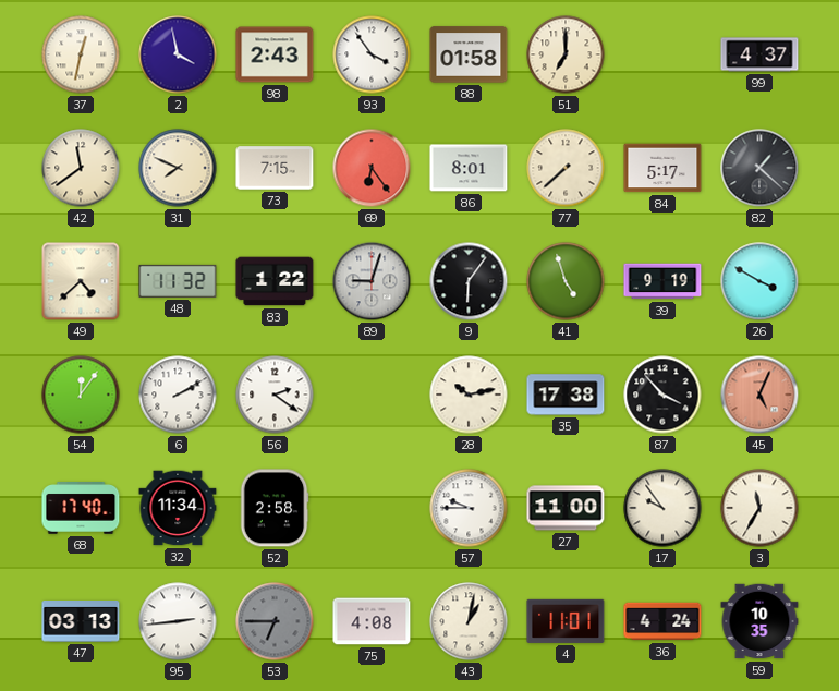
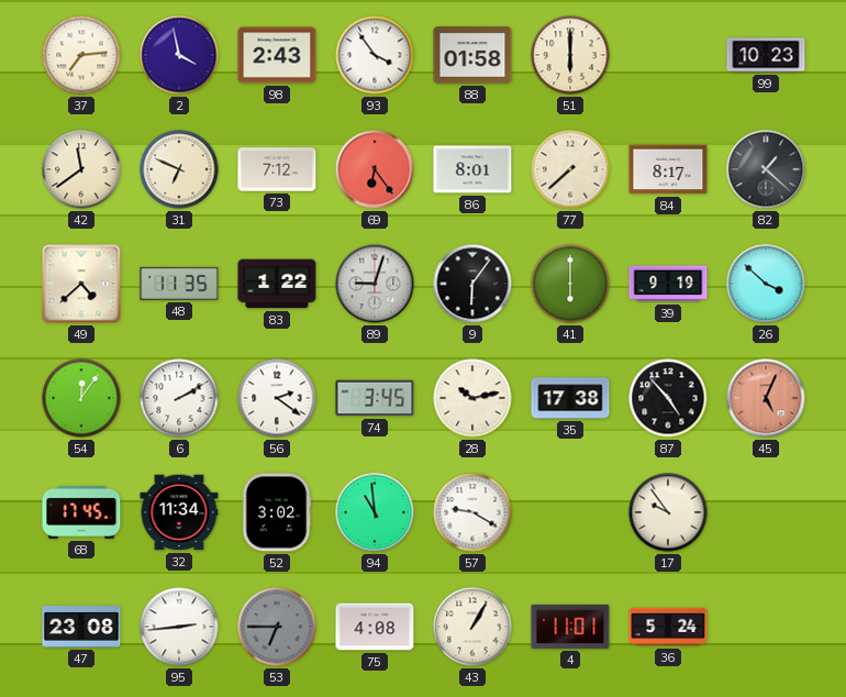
37: 12:32 -> 7:14
51: 7:00 -> 6:00
99: 4:37 -> 10:23
31: 7:49 -> 6:49
73: 7:15 -> 7:12
84: 5:17 -> 8:17
48: 11:32 -> 11:35
41: 4:57 -> 6:00
26: 3:50 -> 3:52
74: none -> 3:45
87: 3:53 -> 4:53
68: 17:40 -> 17:45
52: 2:58 -> 3:02
94: none -> 10:59
57: 9:45 -> 9:20
27: 11:00 -> none
3: 11:35 -> none
47: 03:13 -> 23:08
43: 1:02 -> 1:05
36: 4:24 -> 5:24
59: 10:35 -> none
